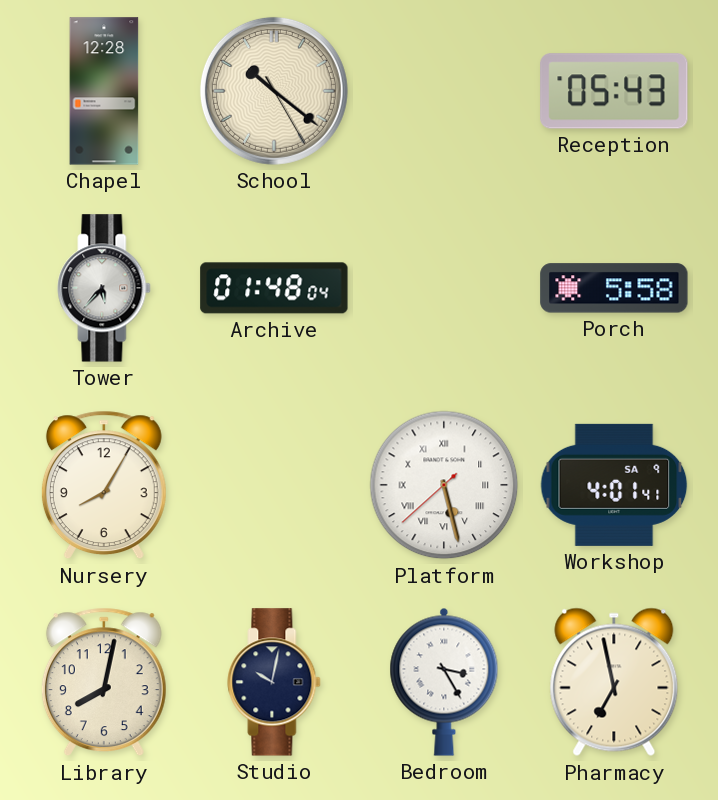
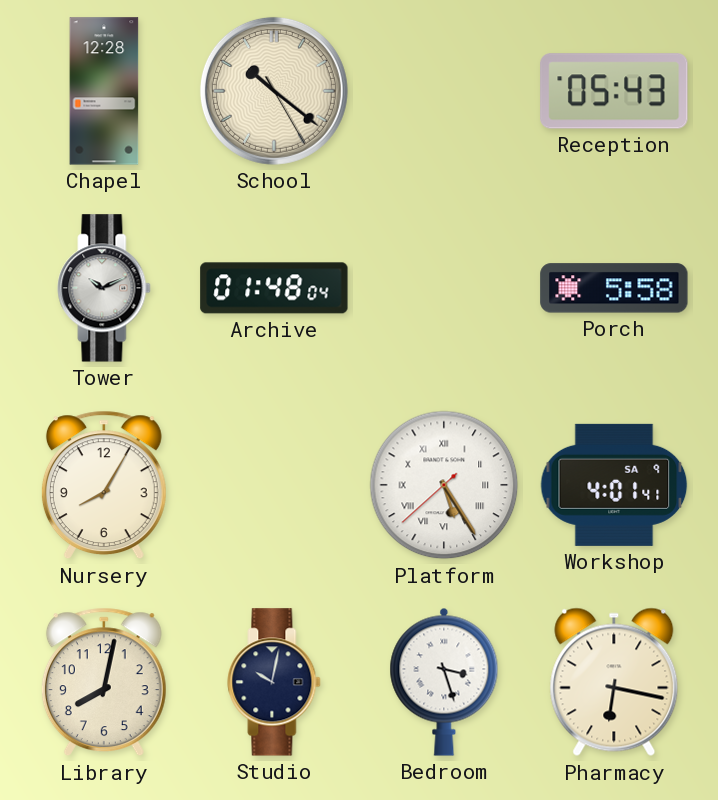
Tower: 5:37 -> 10:11
Platform: 5:27 -> 5:24
Bedroom: 3:25 -> 3:27
Pharmacy: 6:58 -> 6:17
